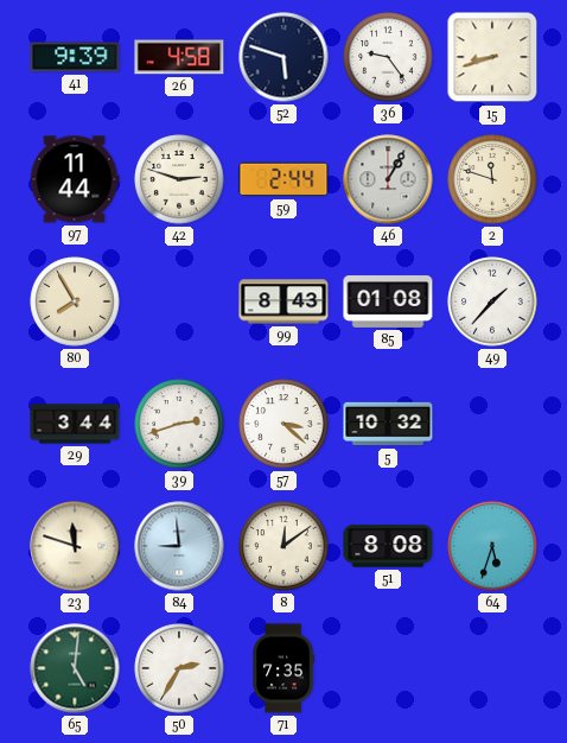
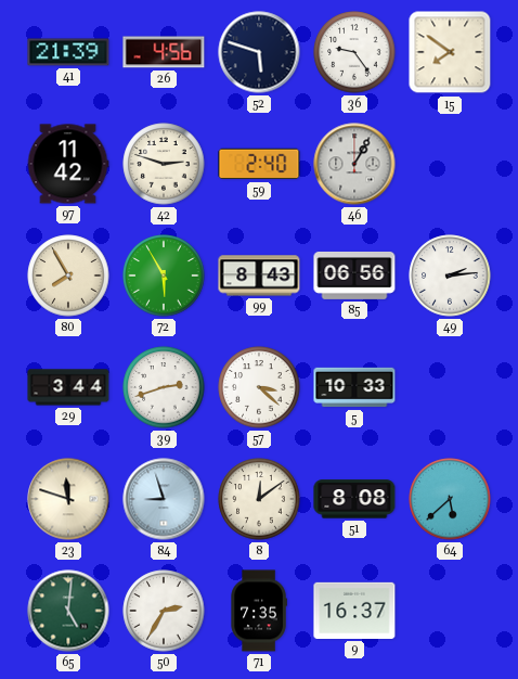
41: 9:39 -> 21:39
26: 4:58 -> 4:56
15: 8:42 -> 7:51
97: 11:44 -> 11:42
59: 2:44 -> 2:40
2: 11:48 -> none
72: none -> 5:55
85: 01:08 -> 06:56
49: 1:37 -> 2:14
5: 10:32 -> 10:33
84: 8:59 -> 8:57
64: 5:33 -> 5:38
9: none -> 16:37
